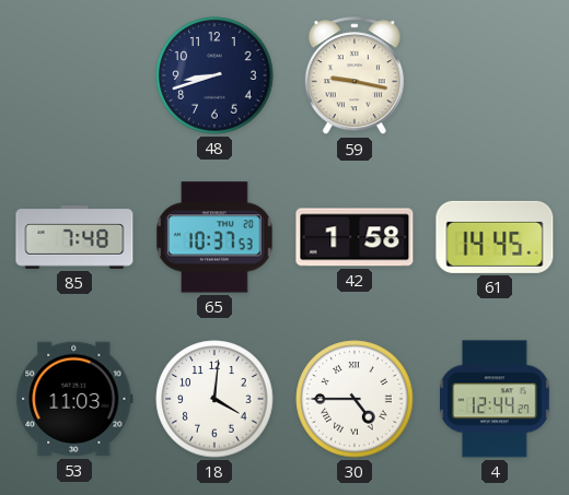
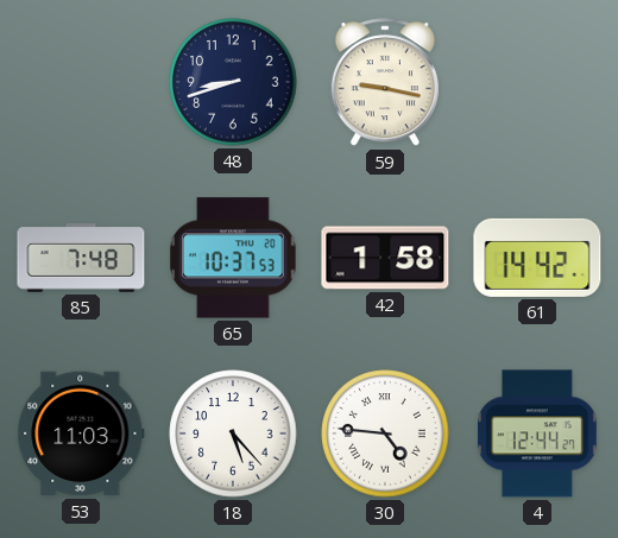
61: 14:45 -> 14:42
18: 4:01 -> 5:23
30: 4:45 -> 4:46
